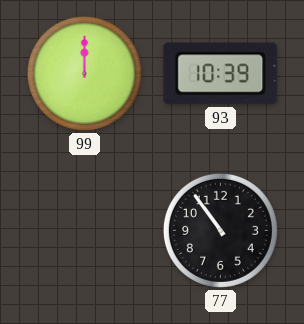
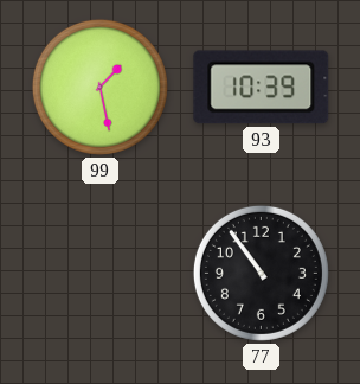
99: 12:00 -> 1:28
